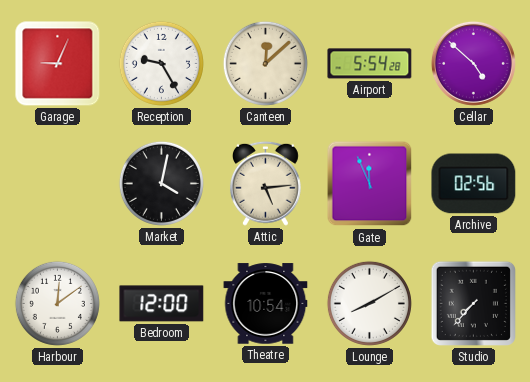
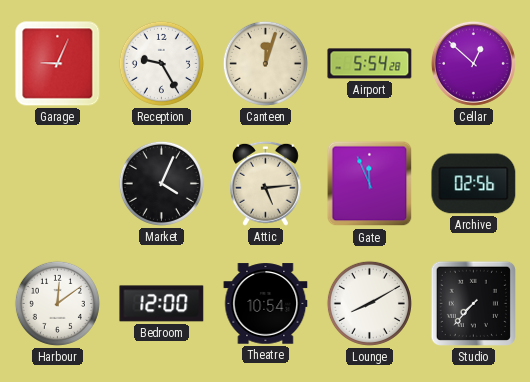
Canteen: 12:08 -> 12:03
Cellar: 4:52 -> 12:52
Market: 4:02 -> 4:04
